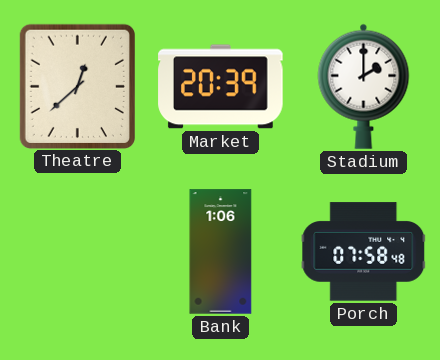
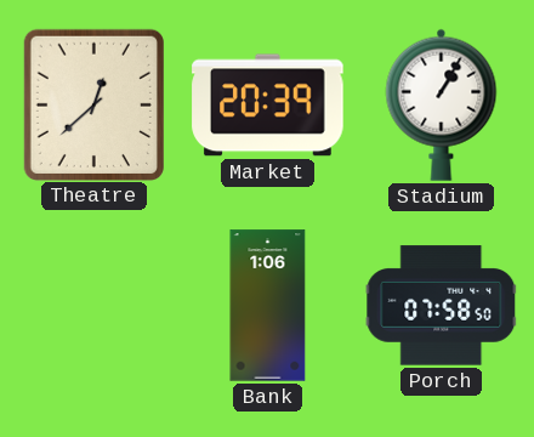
Stadium: 2:00 -> 1:05
Porch: 07:58:48 -> 07:58:50
